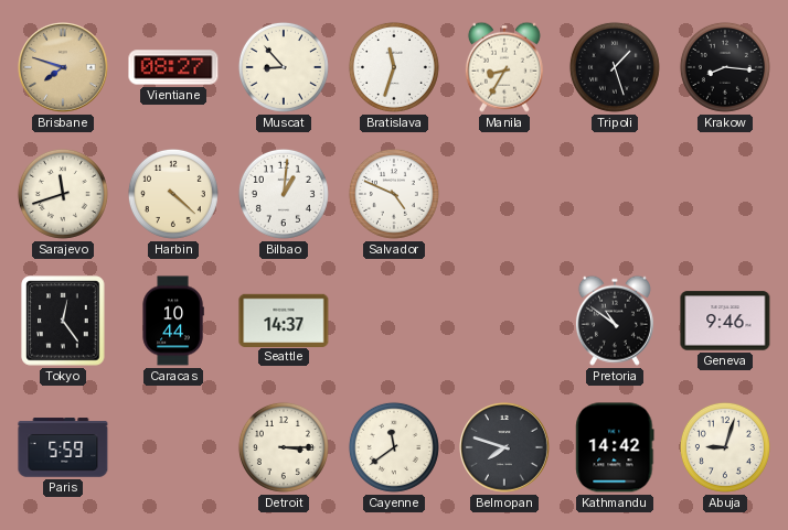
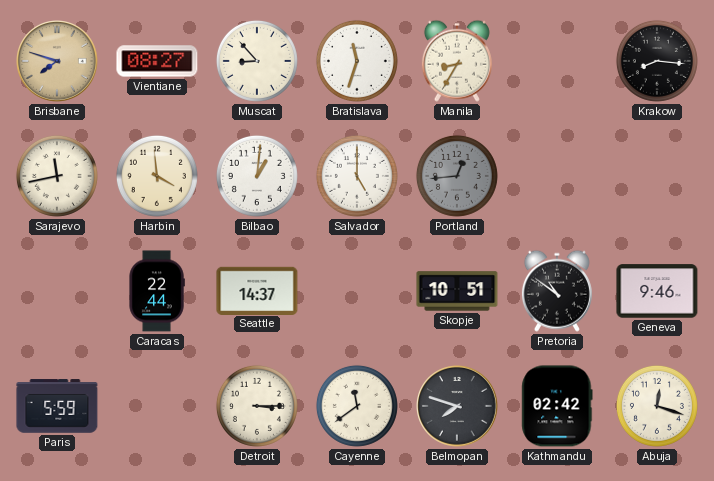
Tripoli: 1:27 -> none
Sarajevo: 11:42 -> 11:43
Harbin: 4:22 -> 3:59
Salvador: 4:49 -> 5:00
Portland: none -> 12:44
Tokyo: 12:24 -> none
Caracas: 10:44 -> 22:44
Skopje: none -> 10:51
Kathmandu: 14:42 -> 02:42
Abuja: 9:03 -> 12:18
